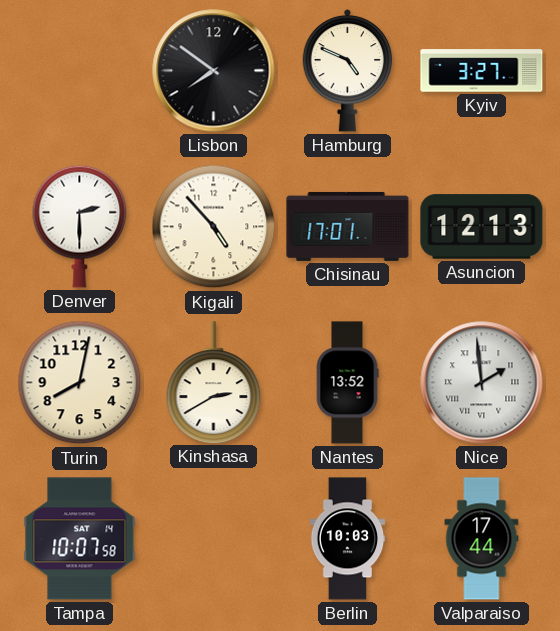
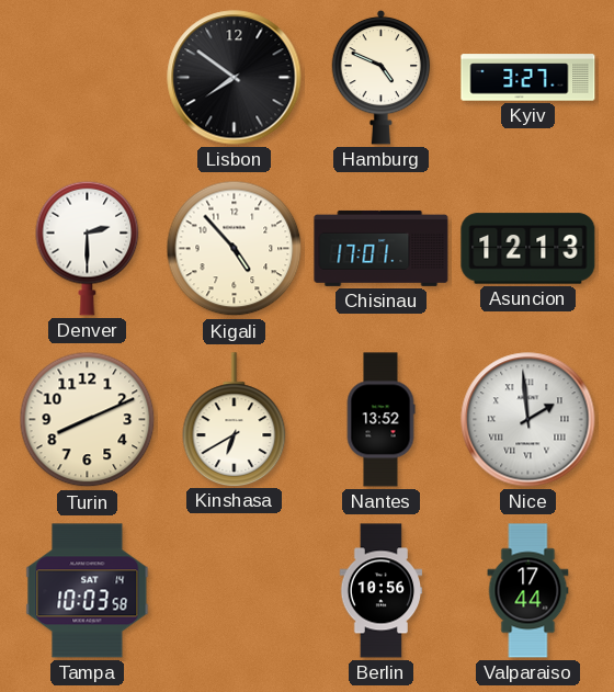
Turin: 8:02 -> 8:11
Kinshasa: 2:40 -> 6:40
Tampa: 10:07 -> 10:03
Berlin: 10:03 -> 10:56
